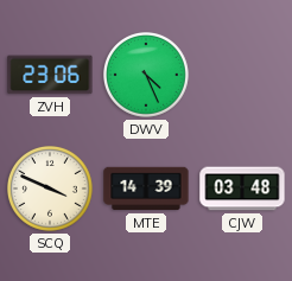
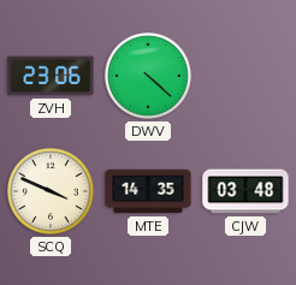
DWV: 4:26 -> 4:22
MTE: 14:39 -> 14:35
